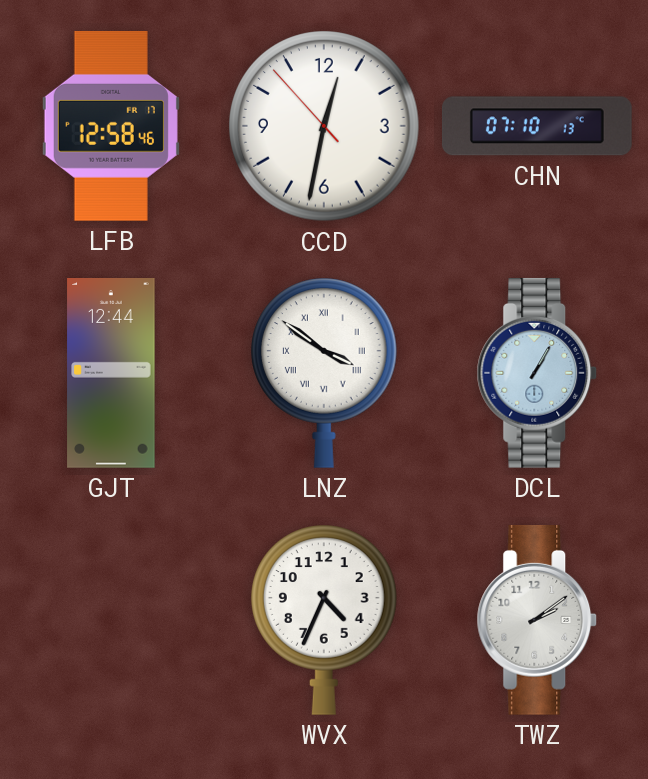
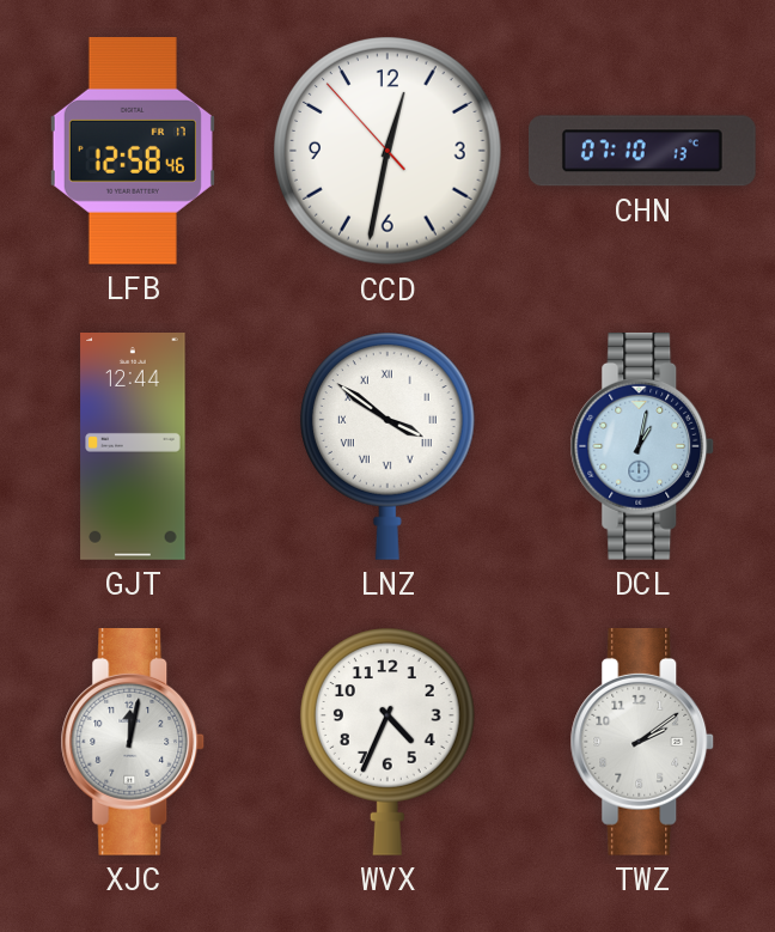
DCL: 1:05 -> 1:02
XJC: none -> 12:02
